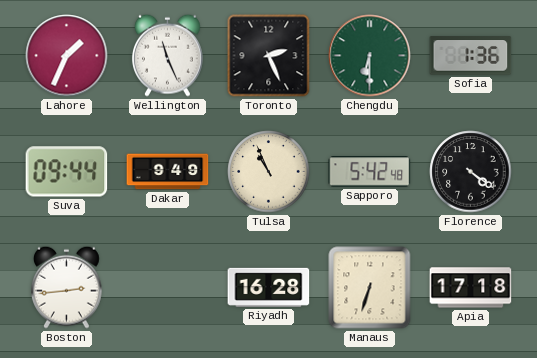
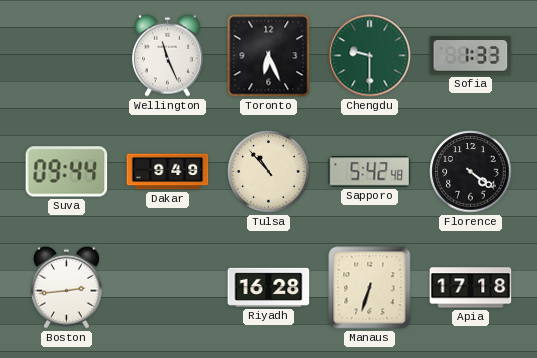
Lahore: 1:34 -> none
Toronto: 2:26 -> 6:26
Chengdu: 6:30 -> 9:30
Sofia: 1:36 -> 1:33
Tulsa: 10:56 -> 10:53
